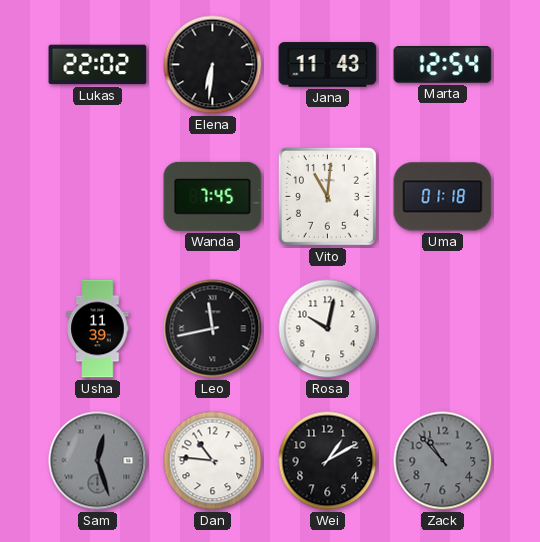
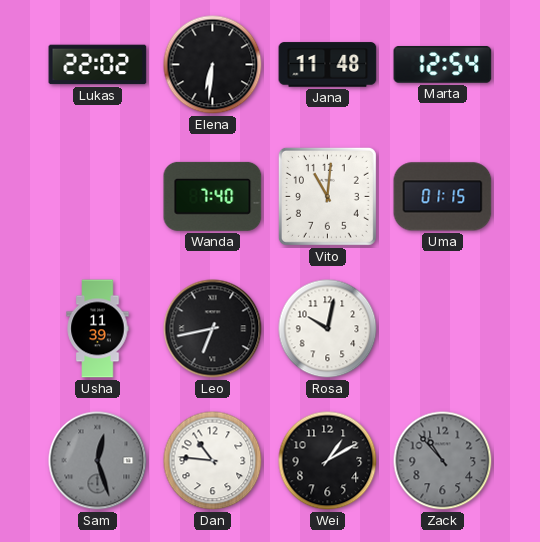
Jana: 11:43 -> 11:48
Wanda: 7:45 -> 7:40
Uma: 01:18 -> 01:15
Leo: 11:43 -> 6:43
